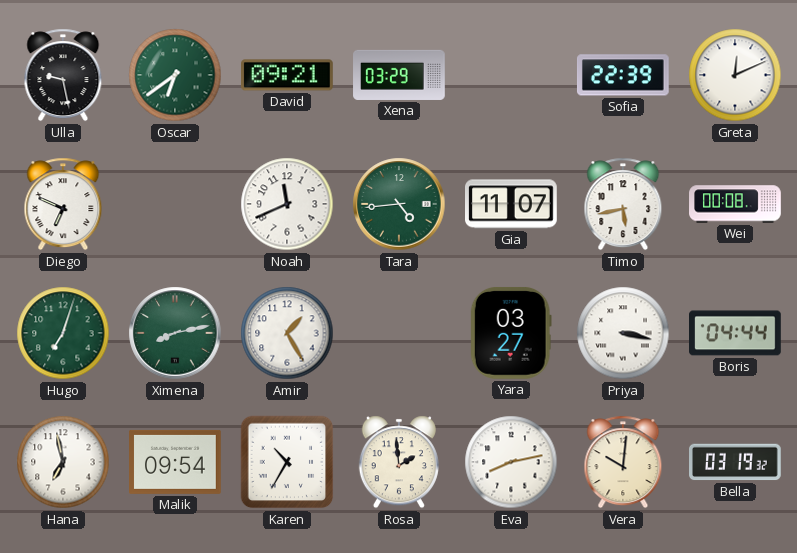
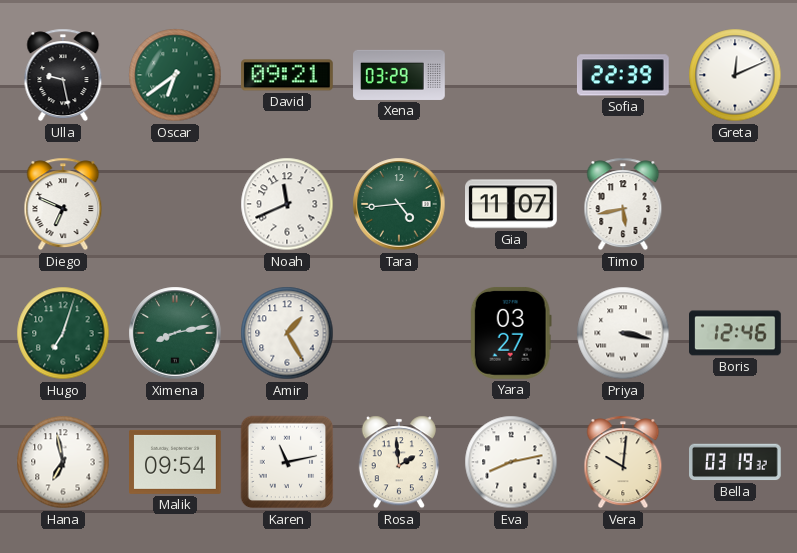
Wei: 00:08 -> none
Boris: 04:44 -> 12:46
Karen: 10:35 -> 11:13
